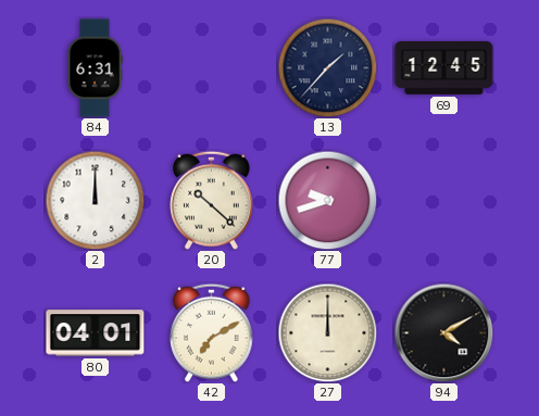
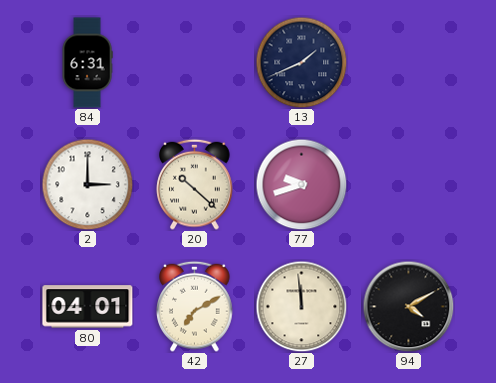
13: 1:37 -> 1:41
69: 12:45 -> none
2: 12:00 -> 3:00
27: 12:00 -> 11:59
